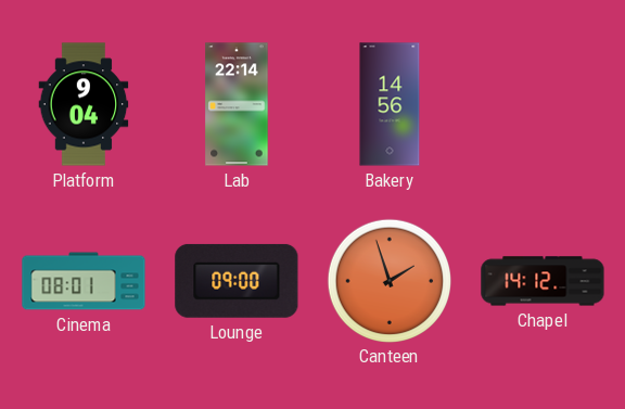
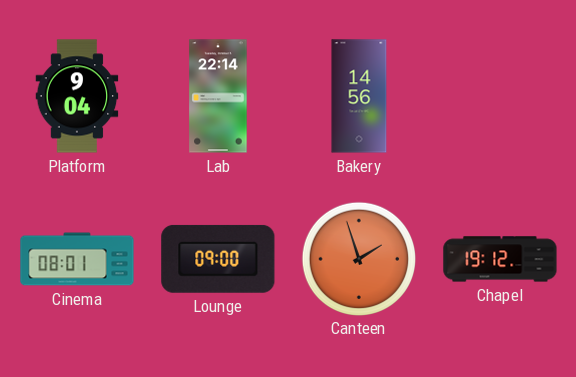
Chapel: 14:12 -> 19:12
